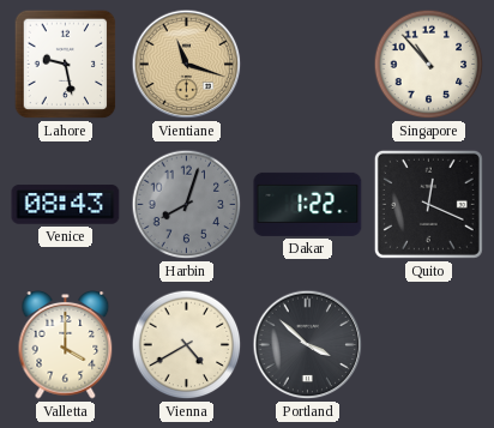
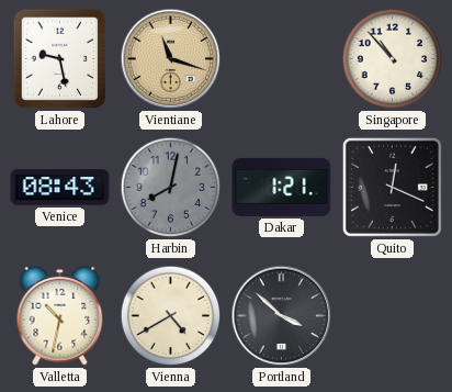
Harbin: 8:03 -> 8:02
Dakar: 1:22 -> 1:21
Valletta: 4:00 -> 10:32
